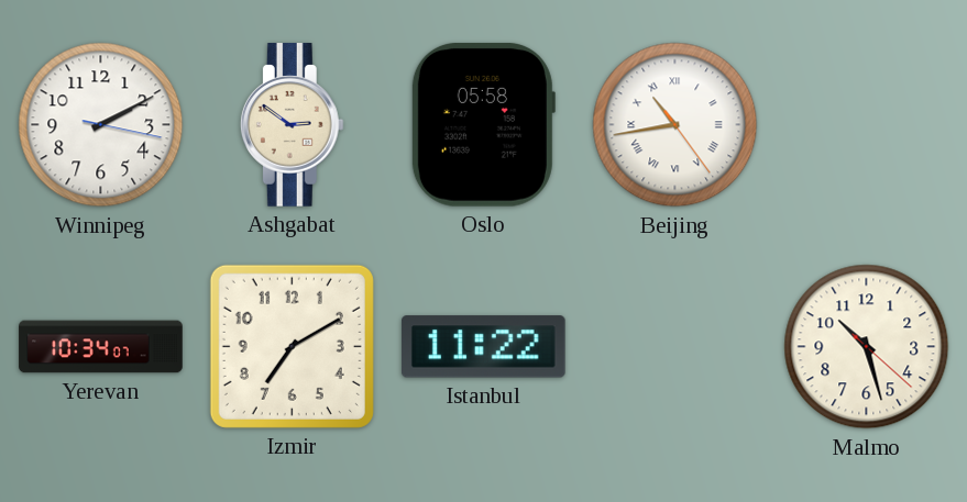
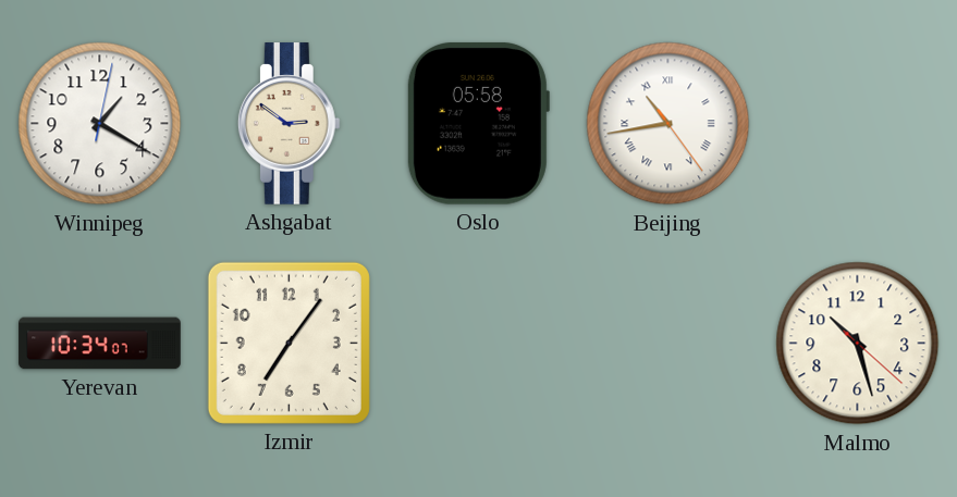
Winnipeg: 2:10 -> 1:20
Izmir: 7:10 -> 7:06
Istanbul: 11:22 -> none
